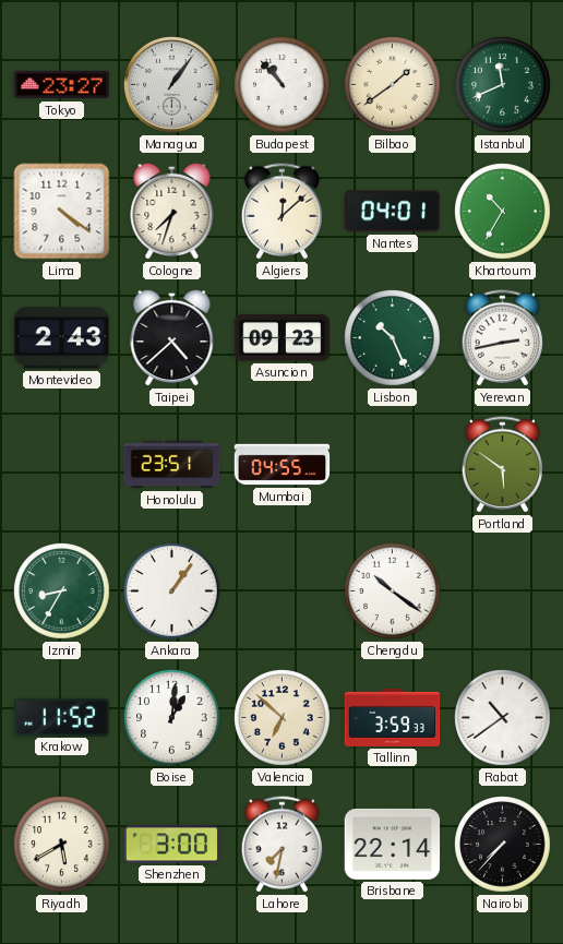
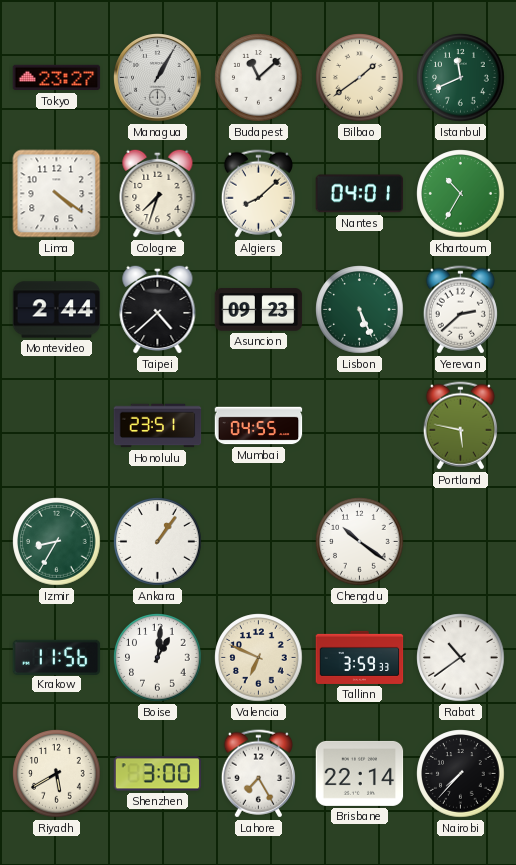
Managua: 1:06 -> 1:05
Budapest: 10:53 -> 11:08
Algiers: 12:08 -> 8:08
Montevideo: 2:43 -> 2:44
Lisbon: 10:26 -> 5:26
Yerevan: 2:43 -> 2:38
Portland: 5:51 -> 5:47
Krakow: 11:52 -> 11:56
Valencia: 6:52 -> 6:49
Lahore: 7:32 -> 7:25
